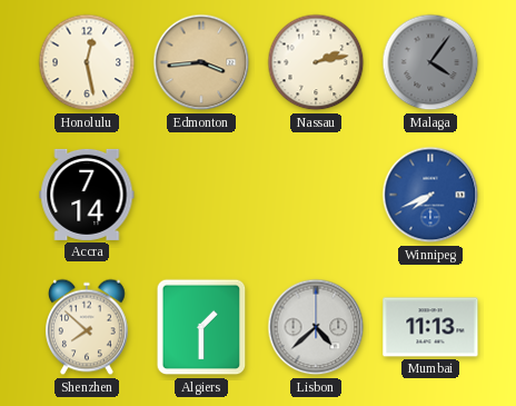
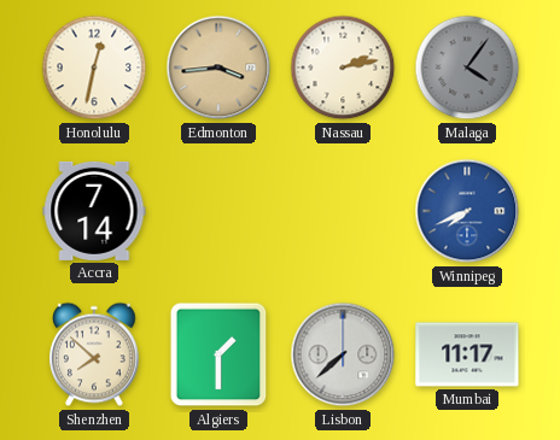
Honolulu: 12:28 -> 12:32
Lisbon: 4:38 -> 7:38
Mumbai: 11:13 -> 11:17
